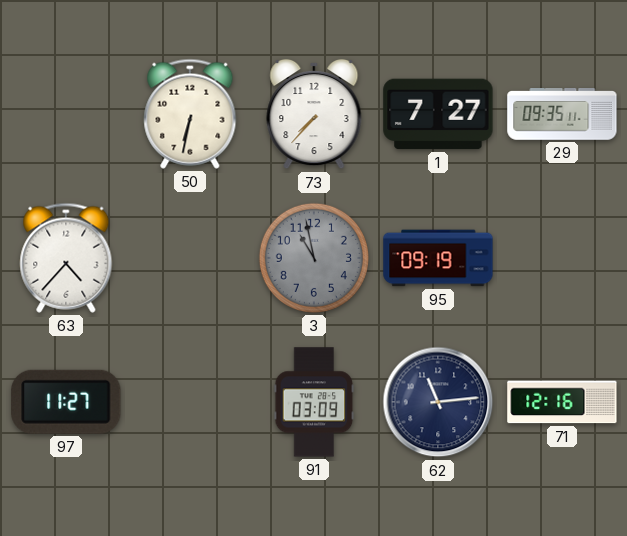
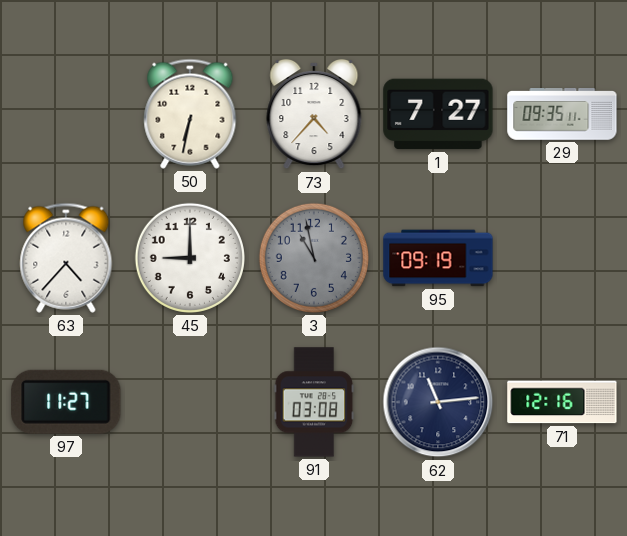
73: 7:37 -> 4:37
45: none -> 9:00
91: 03:09 -> 03:08
